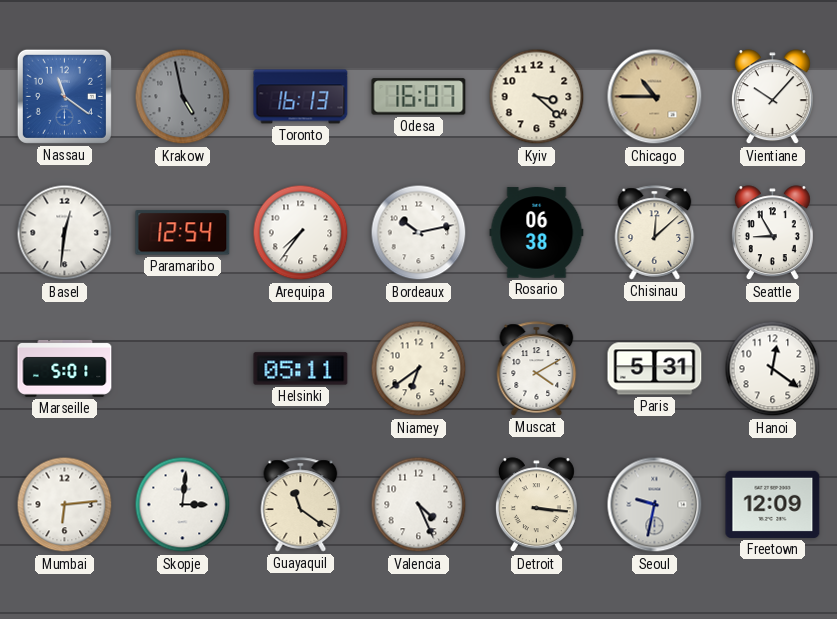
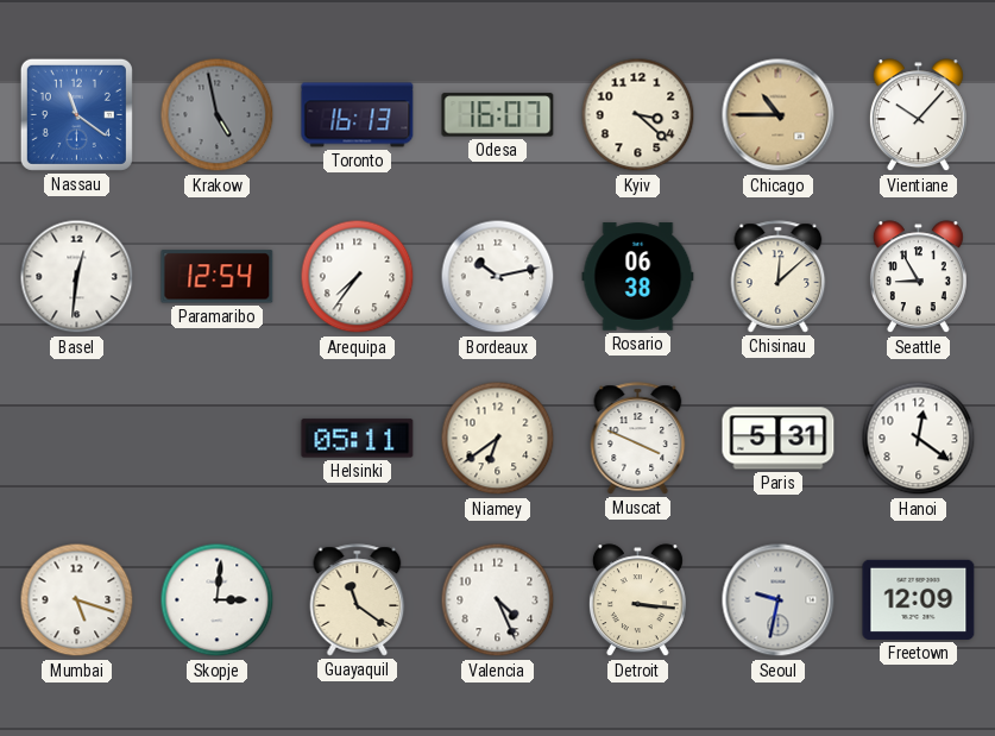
Marseille: 5:01 -> none
Muscat: 4:10 -> 3:49
Mumbai: 6:14 -> 5:18
